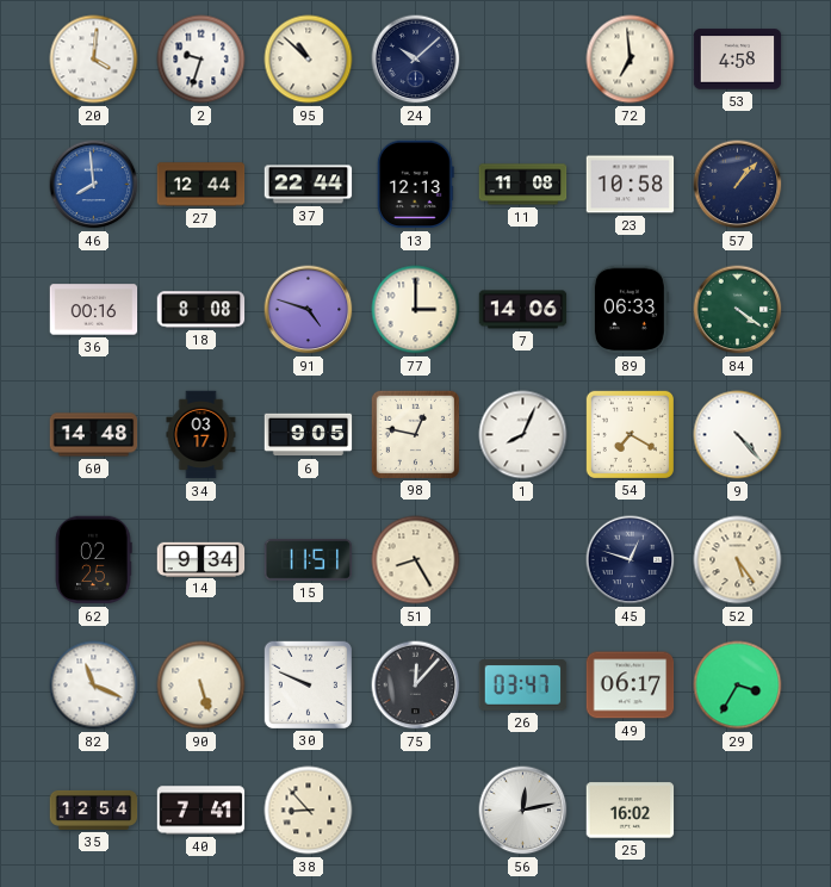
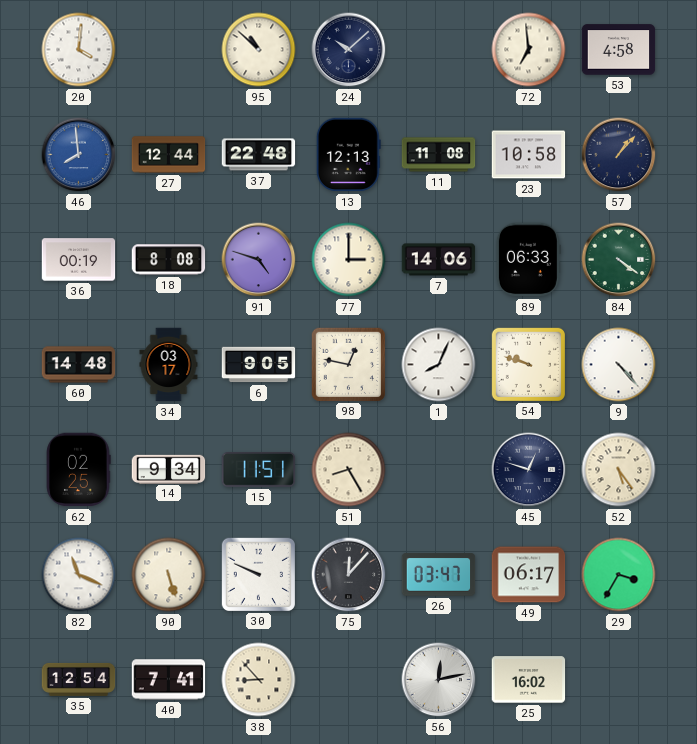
2: 9:33 -> none
37: 22:44 -> 22:48
36: 00:16 -> 00:19
54: 7:20 -> 9:48
